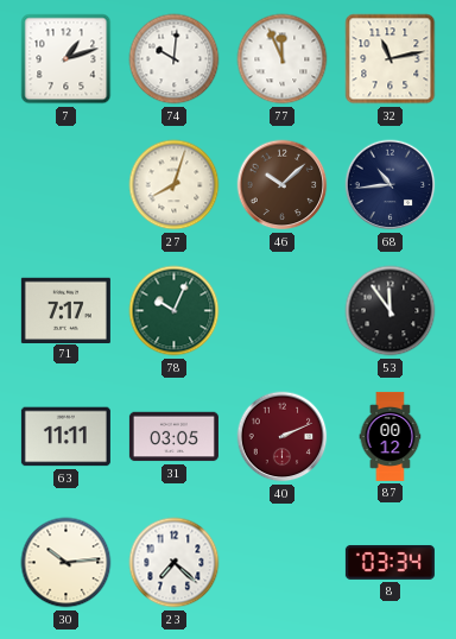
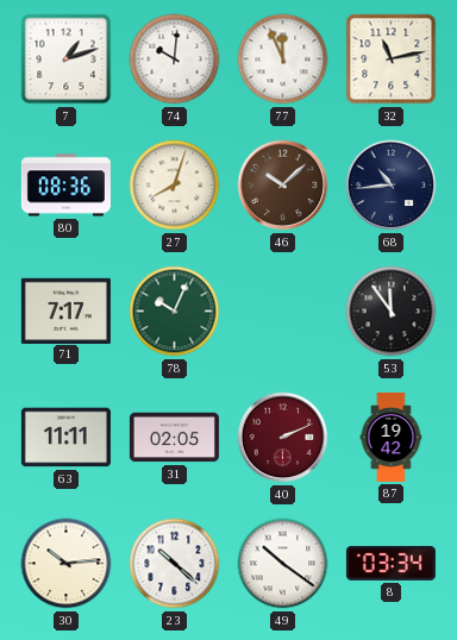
80: none -> 08:36
31: 03:05 -> 02:05
87: 00:12 -> 19:42
23: 7:22 -> 10:22
49: none -> 10:21
